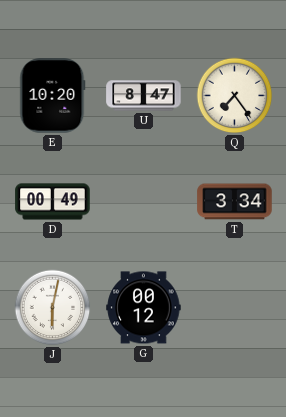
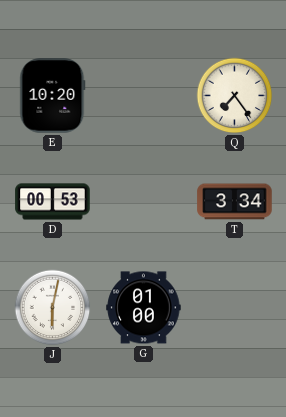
U: 8:47 -> none
D: 00:49 -> 00:53
G: 00:12 -> 01:00
